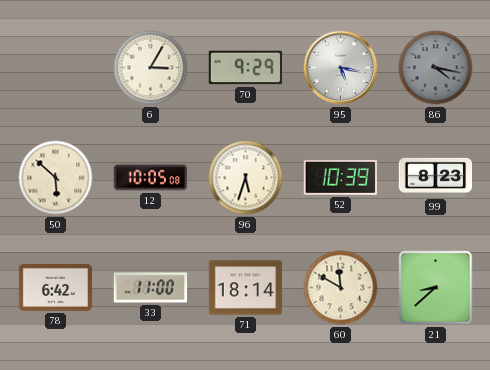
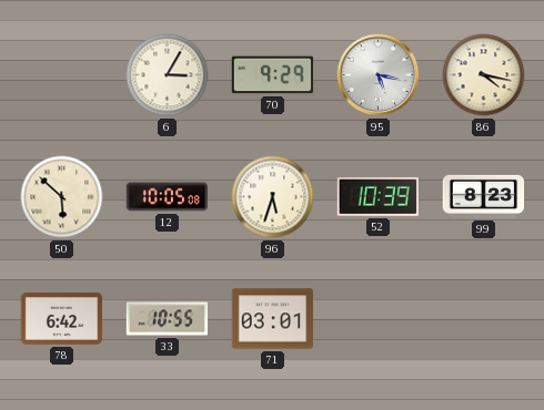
86 dial: grey -> cream
33: 11:00 -> 10:55
71: 18:14 -> 03:01
60: 11:50 -> none
21: 8:38 -> none
